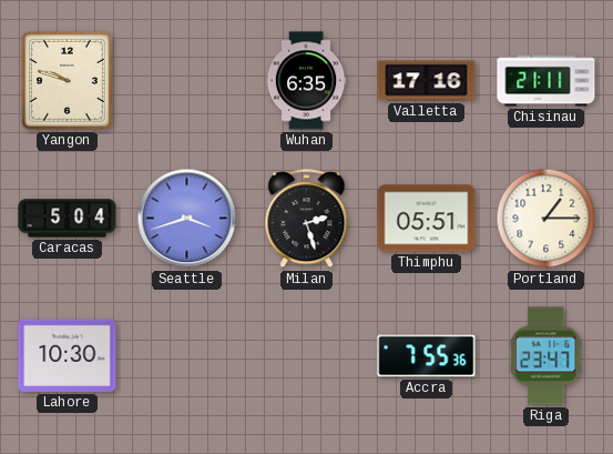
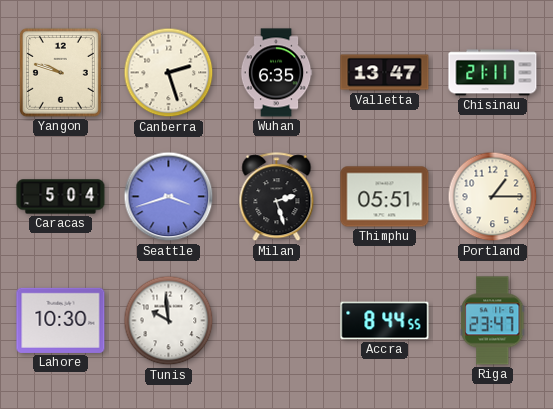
Canberra: none -> 2:27
Valletta: 17:16 -> 13:47
Tunis: none -> 9:59
Accra: 7:55 -> 8:44
